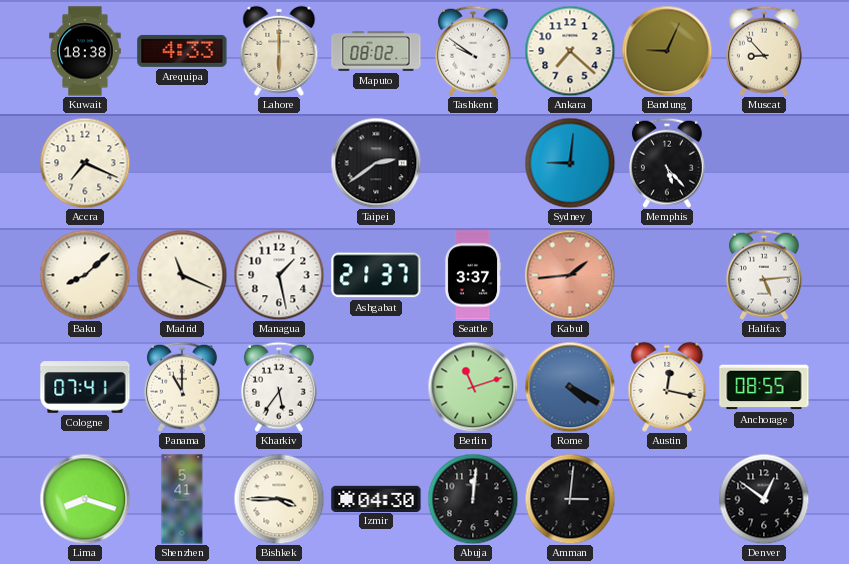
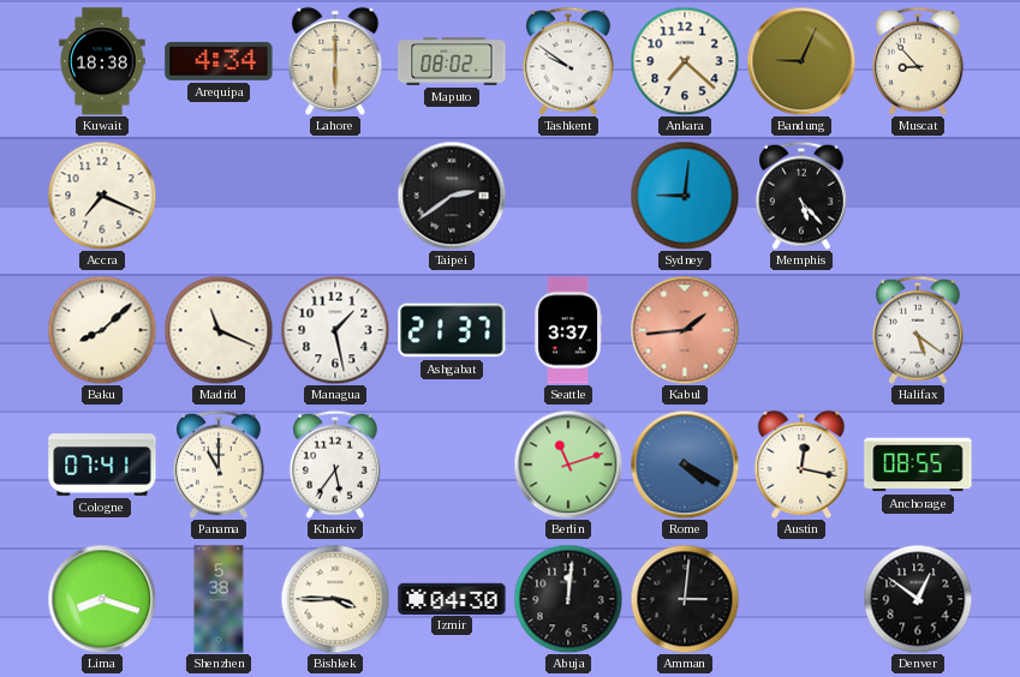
Arequipa: 4:33 -> 4:34
Halifax: 5:14 -> 5:21
Shenzhen: 5:41 -> 5:38
